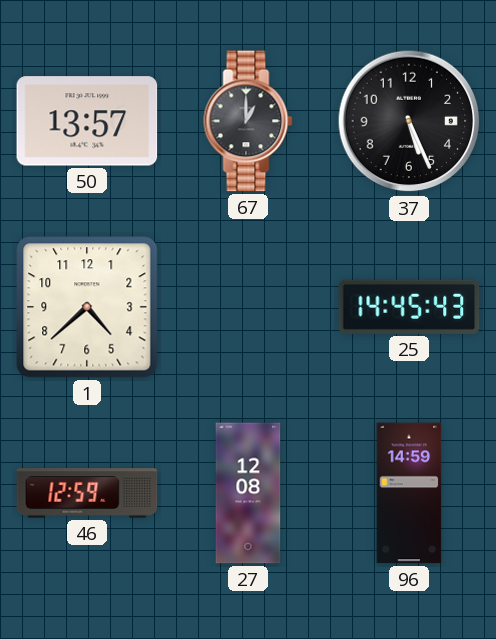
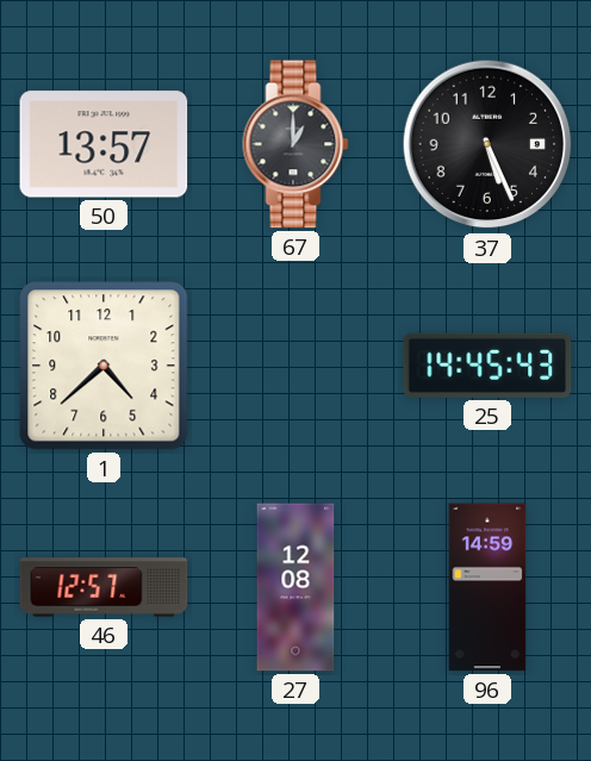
46: 12:59 -> 12:57
